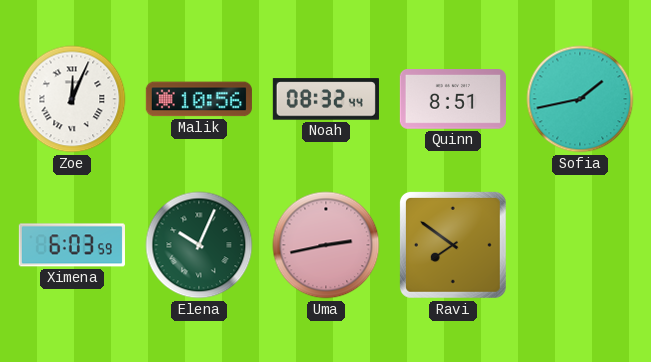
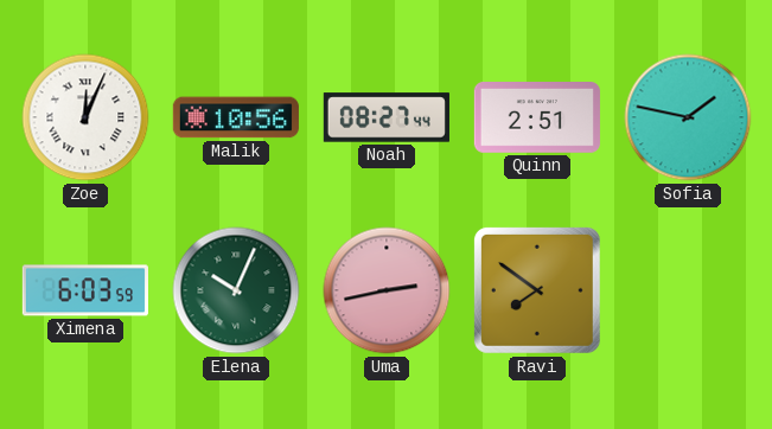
Noah: 08:32 -> 08:27
Quinn: 8:51 -> 2:51
Sofia: 1:43 -> 1:47
